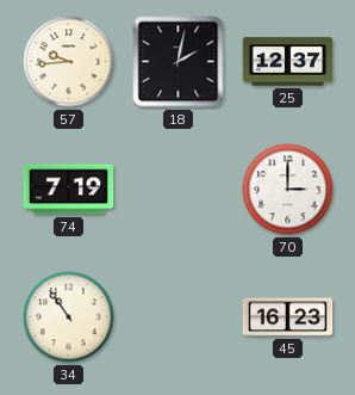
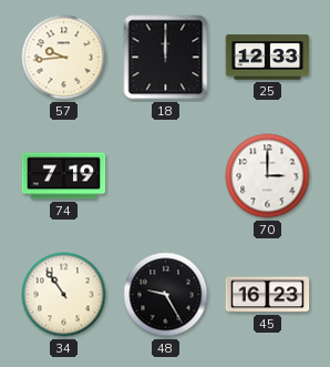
18: 2:02 -> 12:00
25: 12:37 -> 12:33
48: none -> 9:25
